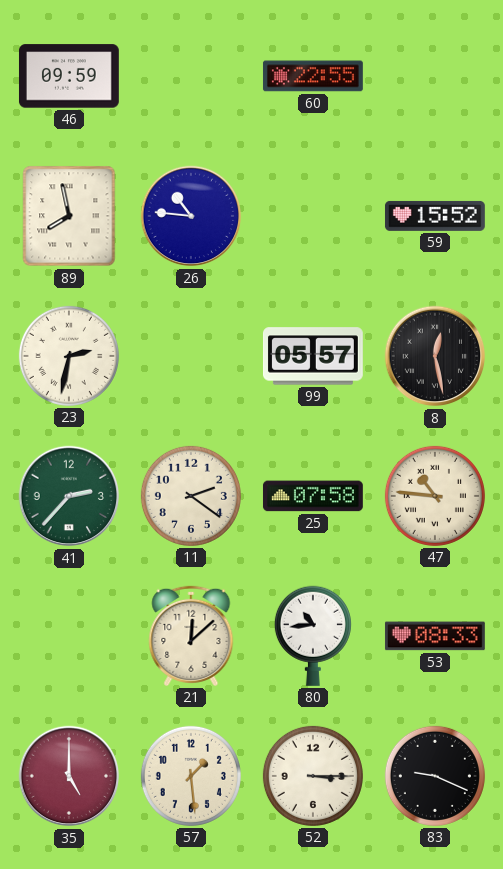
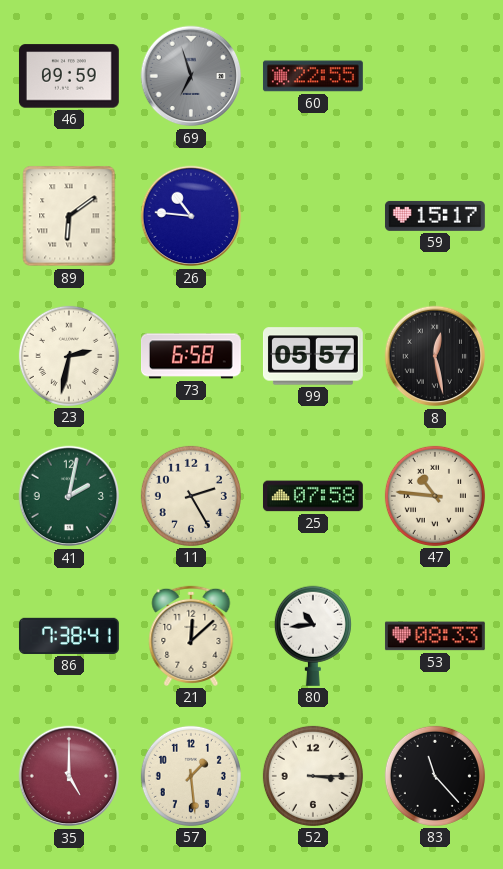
69: none -> 6:57
89: 7:58 -> 6:09
59: 15:52 -> 15:17
73: none -> 6:58
41: 2:37 -> 2:02
11: 2:21 -> 2:25
86: none -> 7:38
83: 9:19 -> 11:23
